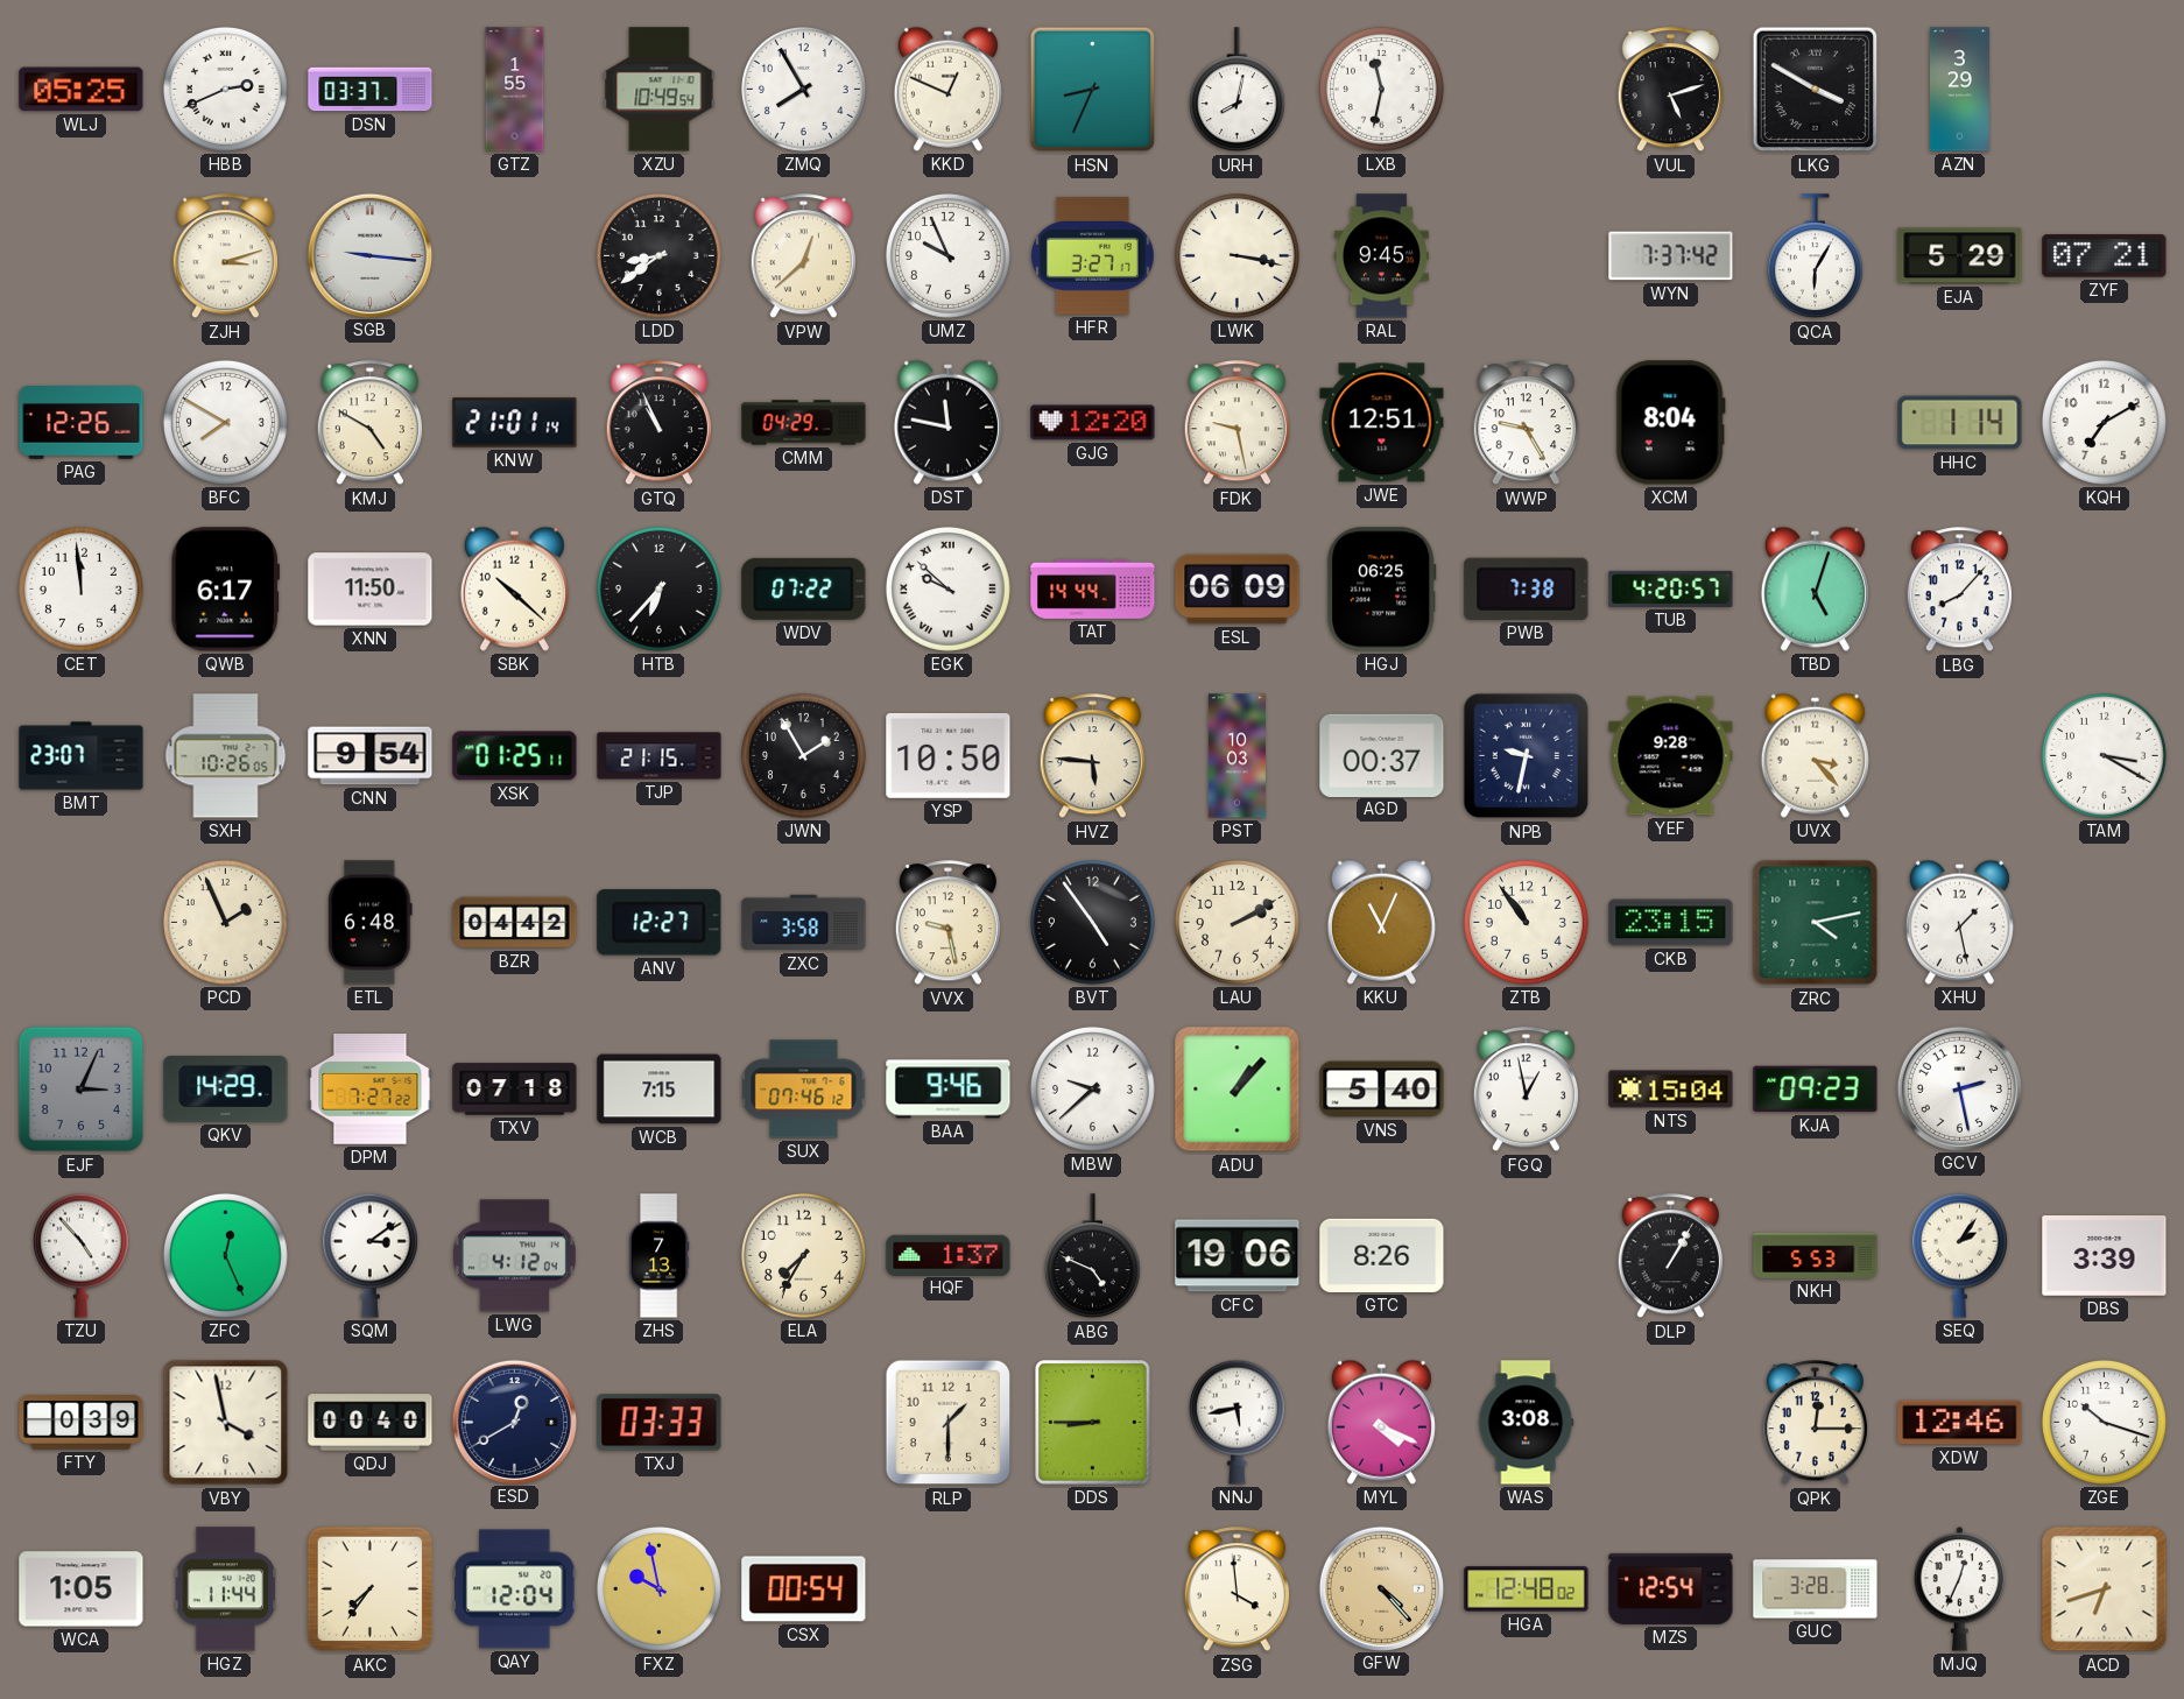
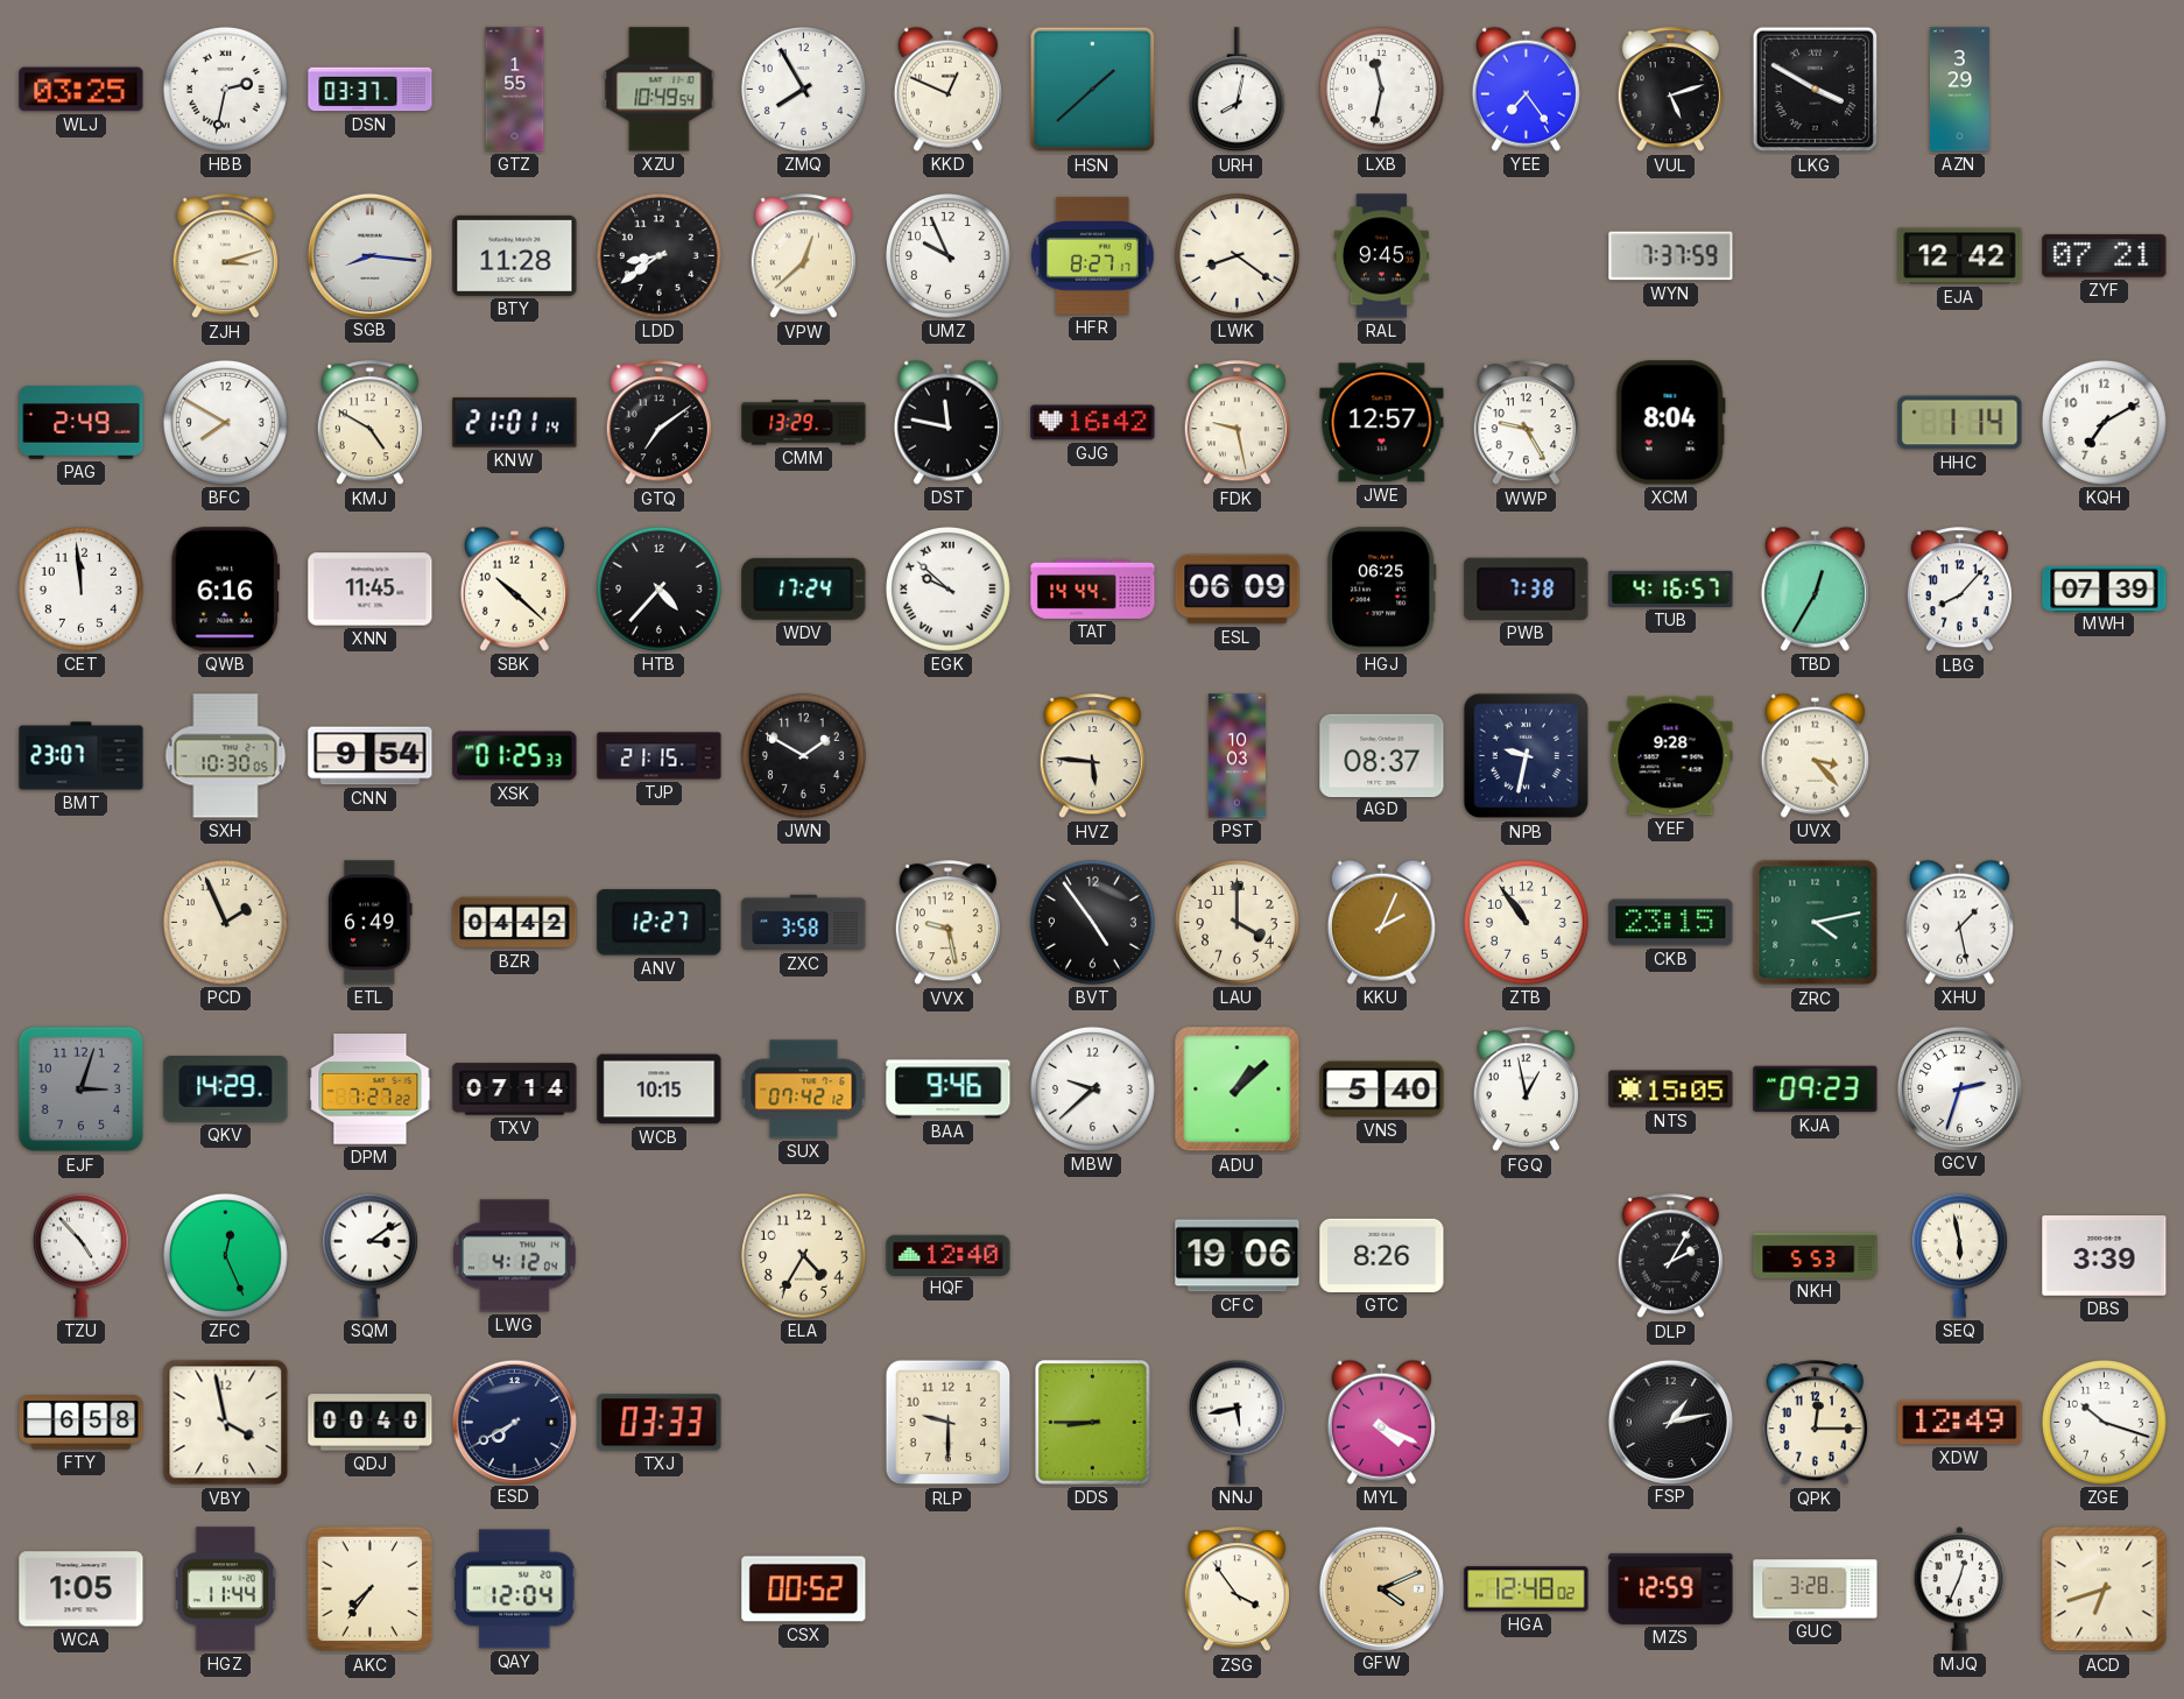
WLJ: 05:25 -> 03:25
HBB: 2:41 -> 2:32
HSN: 8:34 -> 1:38
YEE: none -> 7:24
SGB: 9:16 -> 8:16
BTY: none -> 11:28
HFR: 3:27 -> 8:27
LWK: 3:17 -> 8:21
WYN: 7:37:42 -> 7:37:59
QCA: 6:05 -> none
EJA: 5:29 -> 12:42
PAG: 12:26 -> 2:49
GTQ: 10:56 -> 7:09
CMM: 04:29 -> 13:29
GJG: 12:20 -> 16:42
JWE: 12:51 -> 12:57
QWB: 6:17 -> 6:16
XNN: 11:50 -> 11:45
HTB: 6:37 -> 4:37
WDV: 07:22 -> 17:24
TUB: 4:20 -> 4:16
TBD: 5:03 -> 12:35
MWH: none -> 07:39
SXH: 10:26 -> 10:30
XSK: 01:25:11 -> 01:25:33
JWN: 1:55 -> 1:50
YSP: 10:50 -> none
AGD: 00:37 -> 08:37
TAM: 3:20 -> none
ETL: 6:48 -> 6:49
LAU: 2:10 -> 4:00
KKU: 11:04 -> 2:04
EJF: 3:04 -> 3:03
TXV: 07:18 -> 07:14
WCB: 7:15 -> 10:15
SUX: 07:46 -> 07:42
ADU: 1:07 -> 1:08
NTS: 15:04 -> 15:05
GCV: 2:28 -> 2:33
ZHS: 7:13 -> none
ELA: 7:35 -> 4:35
HQF: 1:37 -> 12:40
ABG: 4:49 -> none
DLP: 1:05 -> 2:05
SEQ: 2:06 -> 5:58
FTY: 0:39 -> 6:58
ESD: 12:40 -> 7:40
RLP: 1:30 -> 9:30
WAS: 3:08 -> none
FSP: none -> 1:13
XDW: 12:46 -> 12:49
FXZ: 9:58 -> none
CSX: 00:54 -> 00:52
ZSG: 3:59 -> 3:54
GFW: 4:23 -> 4:11
MZS: 12:54 -> 12:59
